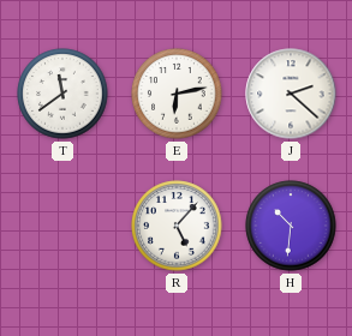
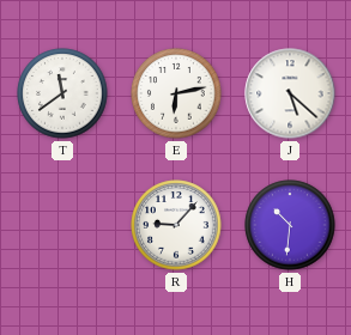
J: 2:22 -> 5:22
R: 5:07 -> 9:07
